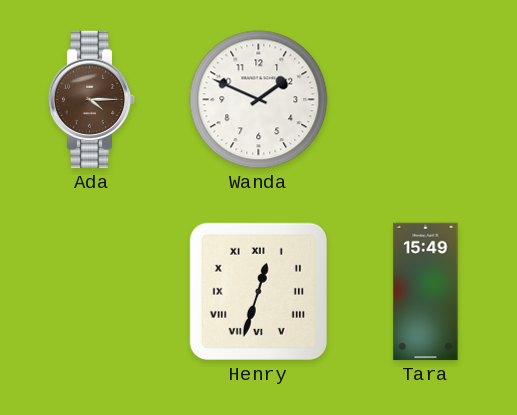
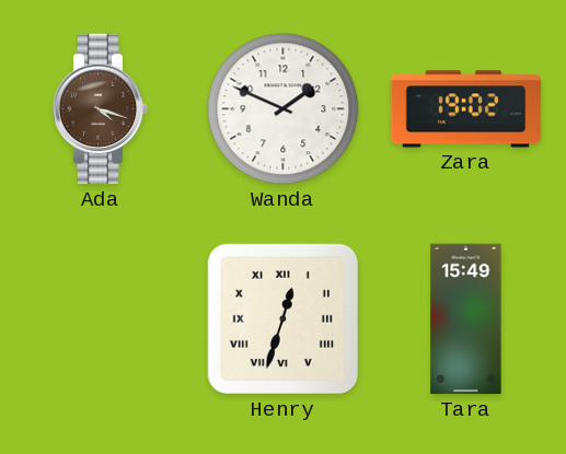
Ada: 4:15 -> 4:18
Zara: none -> 19:02
